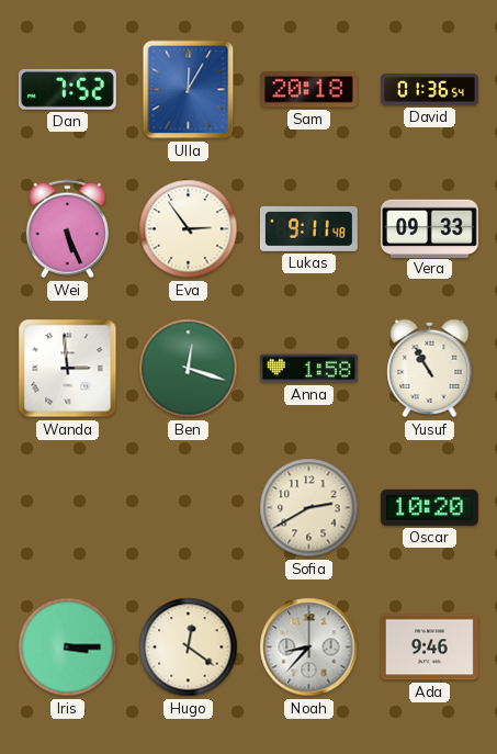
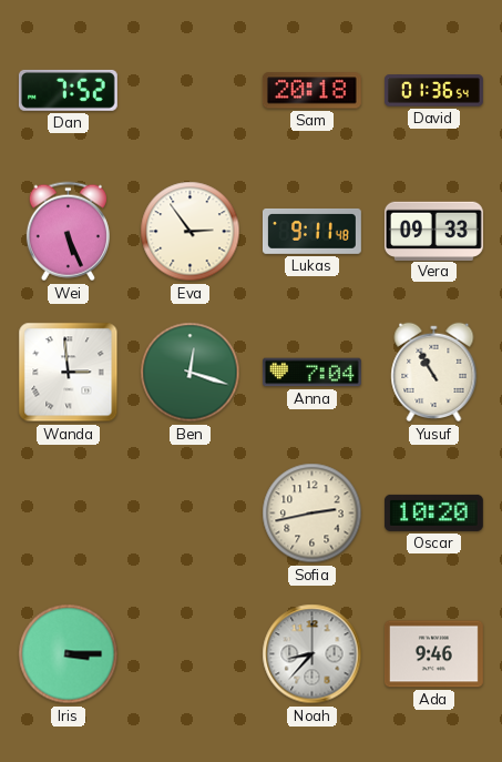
Ulla: 12:05 -> none
Anna: 1:58 -> 7:04
Sofia: 2:40 -> 2:43
Hugo: 12:21 -> none
